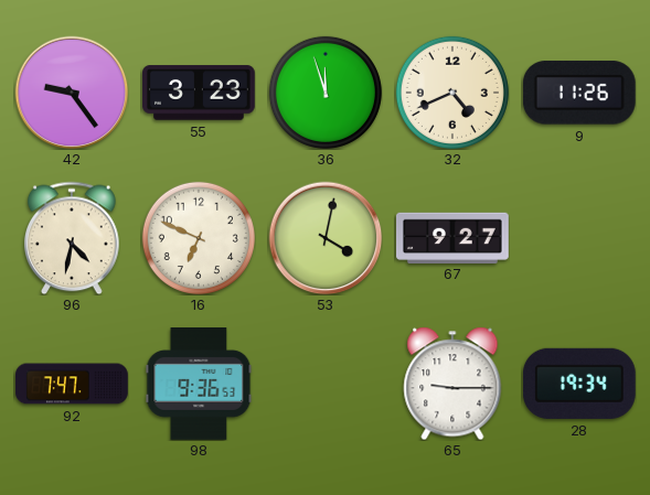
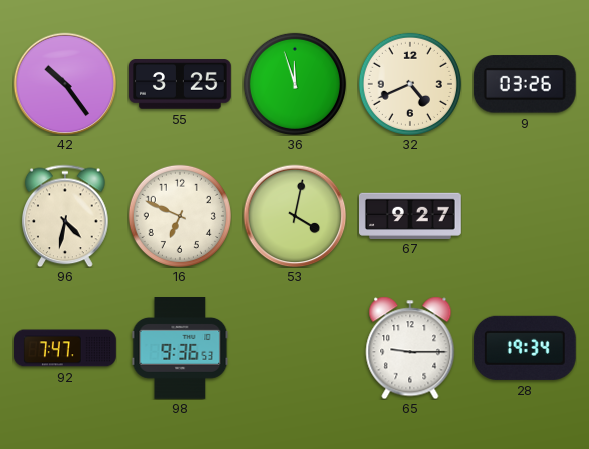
42: 9:24 -> 10:24
55: 3:23 -> 3:25
9: 11:26 -> 03:26
